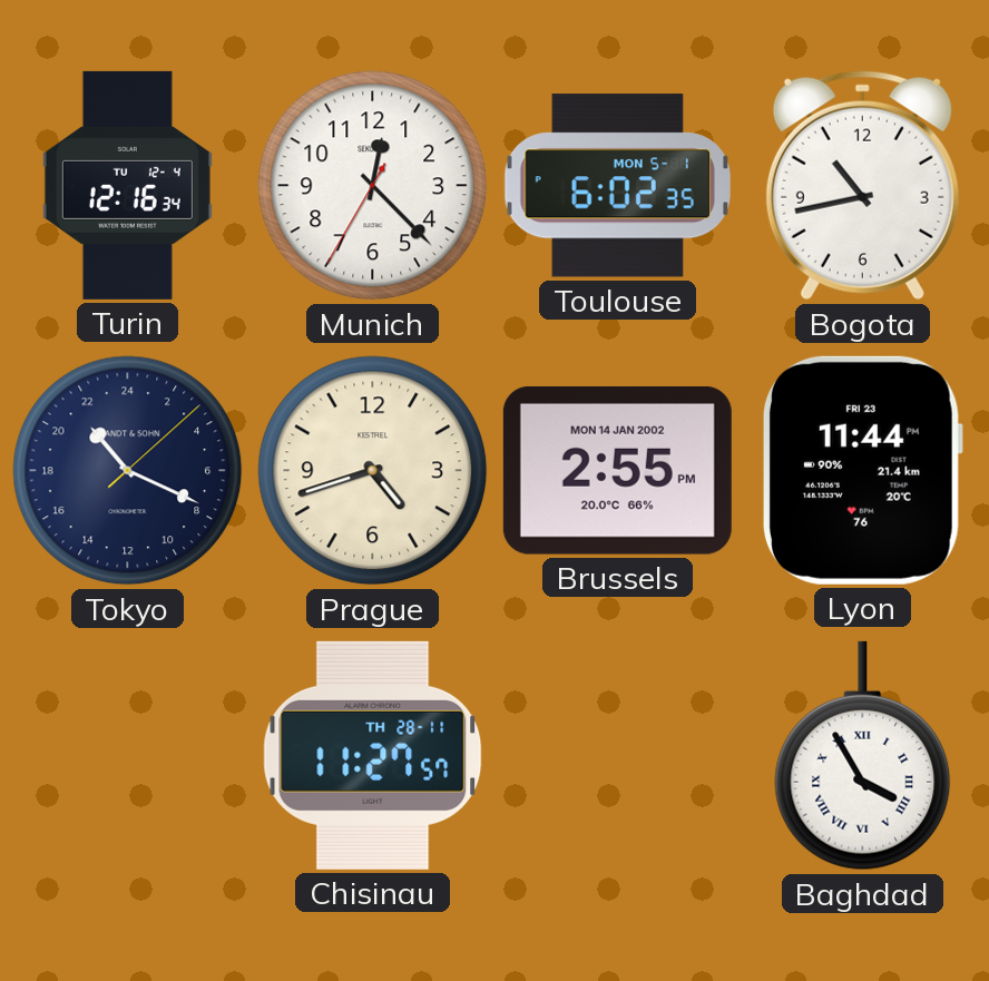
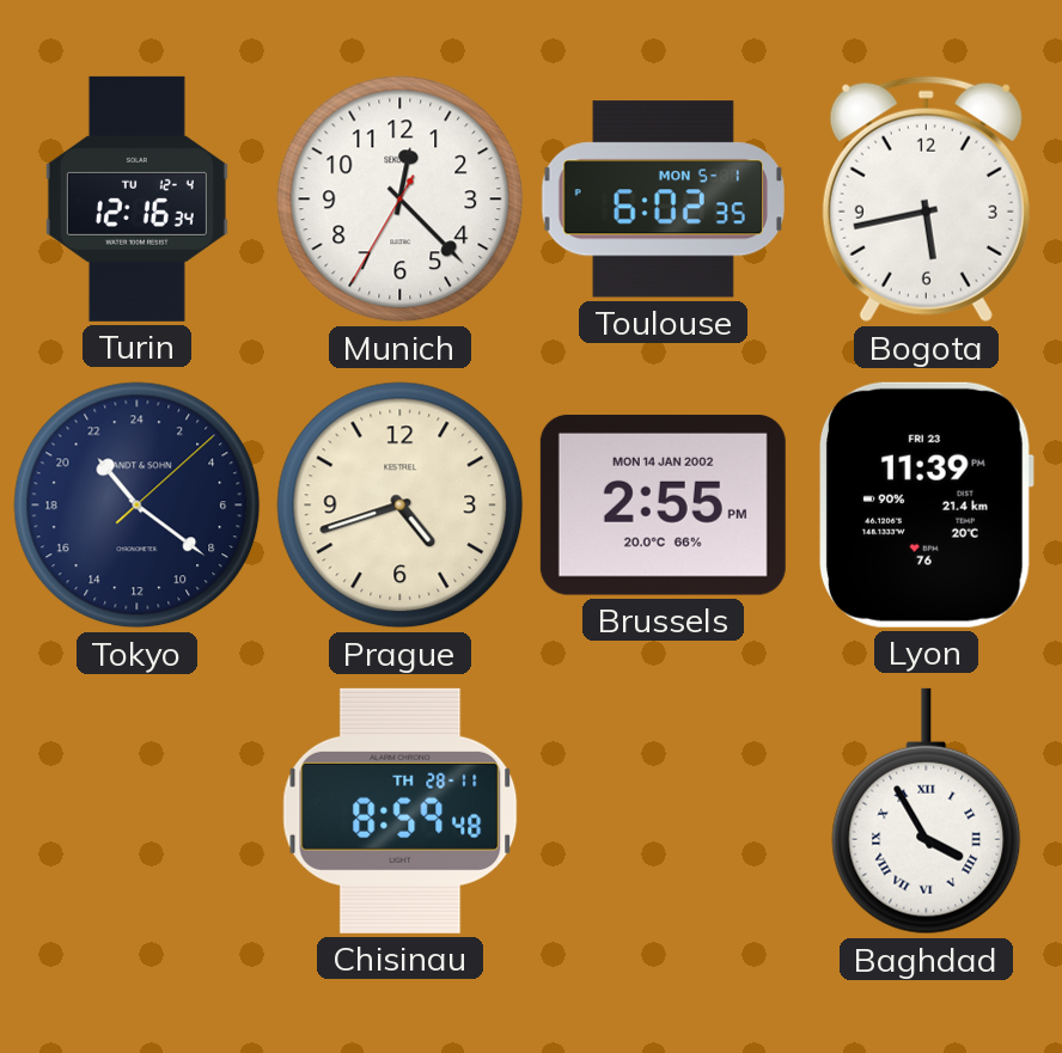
Bogota: 10:43 -> 5:43
Tokyo: 21:19 -> 21:21
Lyon: 11:44 -> 11:39
Chisinau: 11:27 -> 8:59
